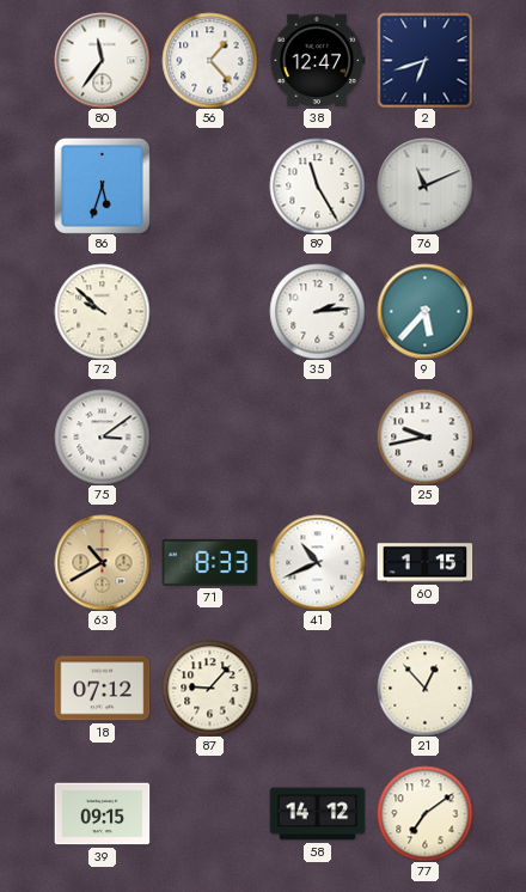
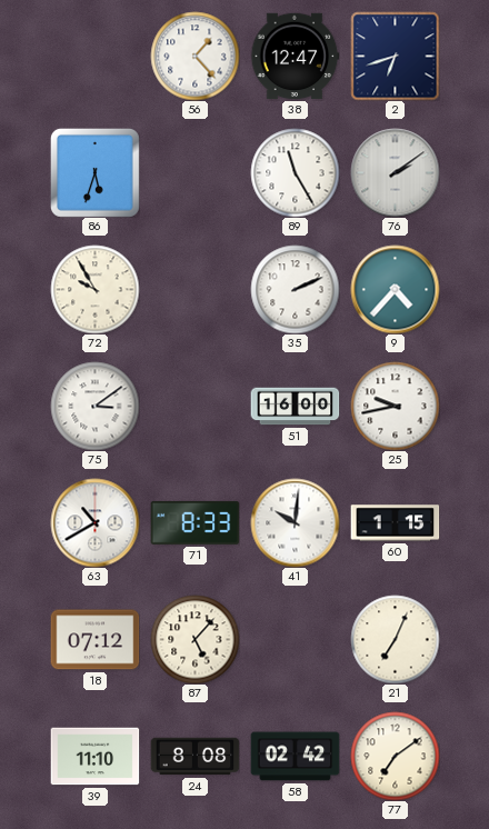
80: 11:36 -> none
76: 11:11 -> 2:09
72: 9:52 -> 9:55
35: 2:14 -> 2:11
9: 5:37 -> 4:37
51: none -> 16:00
63 dial: champagne -> white
41: 10:41 -> 10:01
87: 9:07 -> 5:07
21: 12:53 -> 7:04
39: 09:15 -> 11:10
24: none -> 8:08
58: 14:12 -> 02:42
